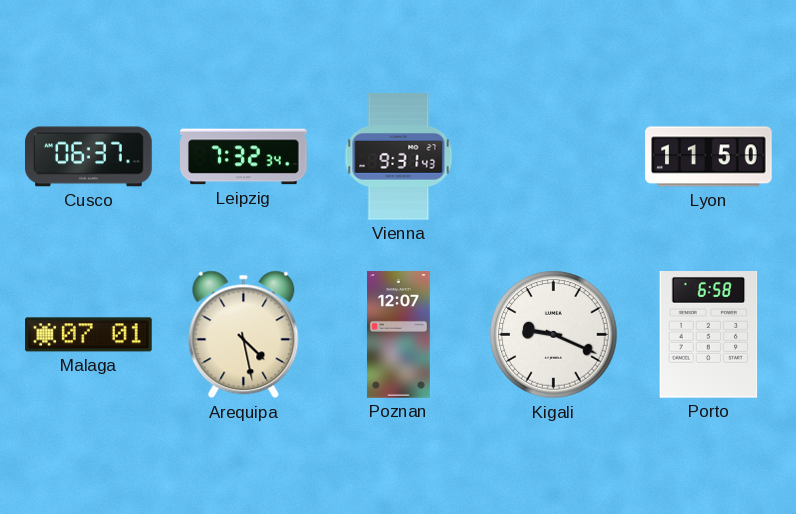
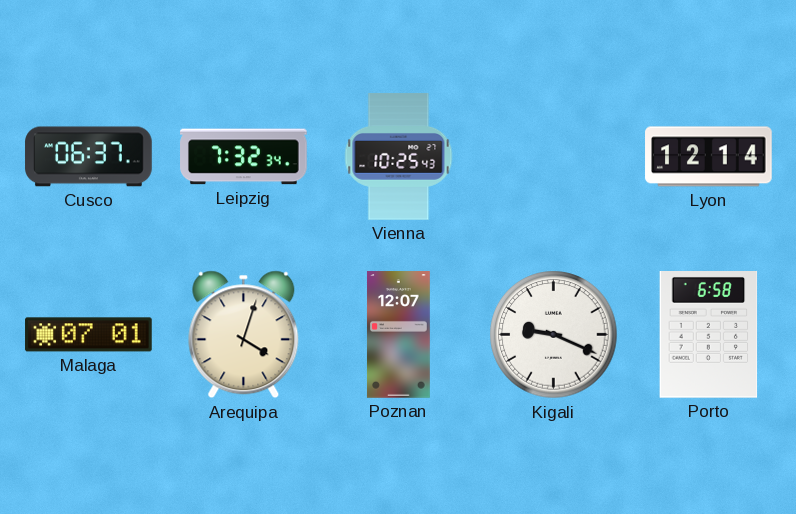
Vienna: 9:31 -> 10:25
Lyon: 11:50 -> 12:14
Arequipa: 4:28 -> 4:03
